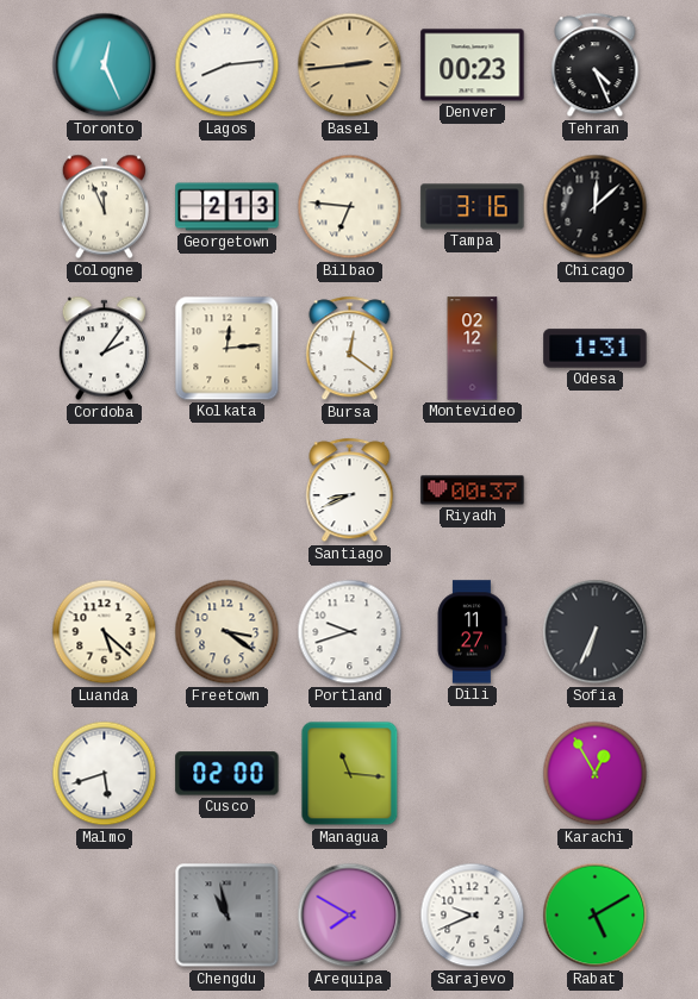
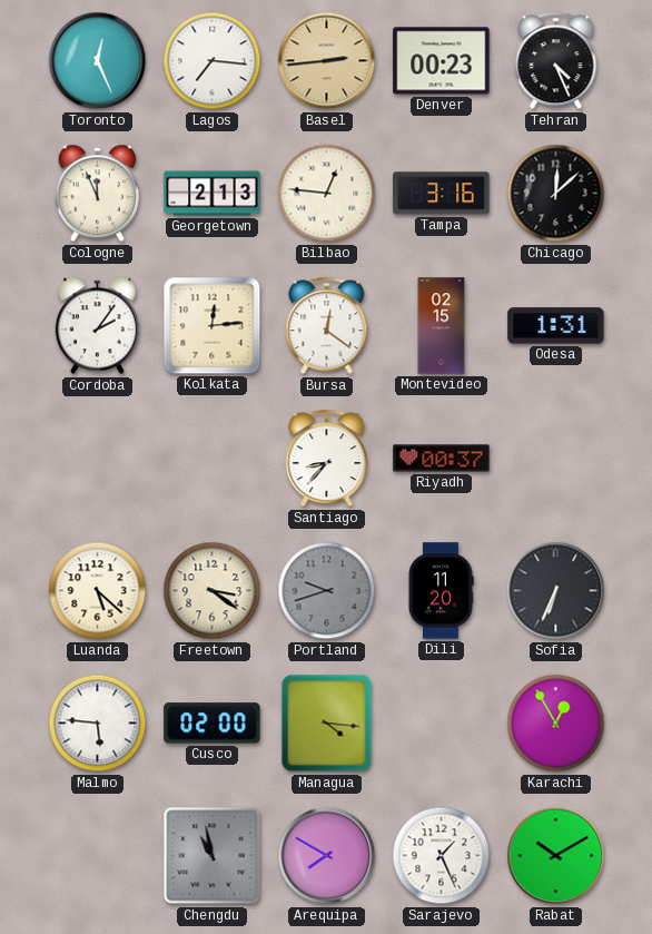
Lagos: 8:14 -> 7:16
Bilbao: 6:46 -> 12:46
Montevideo: 02:12 -> 02:15
Santiago: 8:41 -> 8:37
Portland dial: white -> grey
Dili: 11:27 -> 11:20
Malmo: 5:42 -> 5:46
Managua: 11:16 -> 4:16
Sarajevo: 9:41 -> 1:26
Rabat: 5:10 -> 10:10
